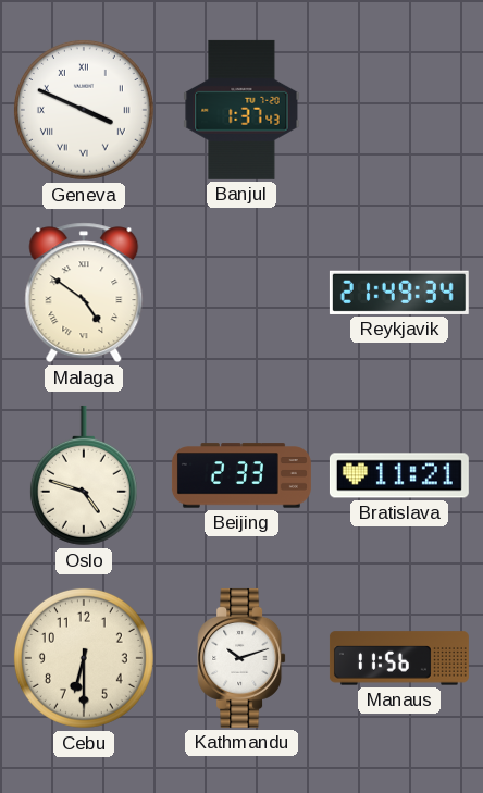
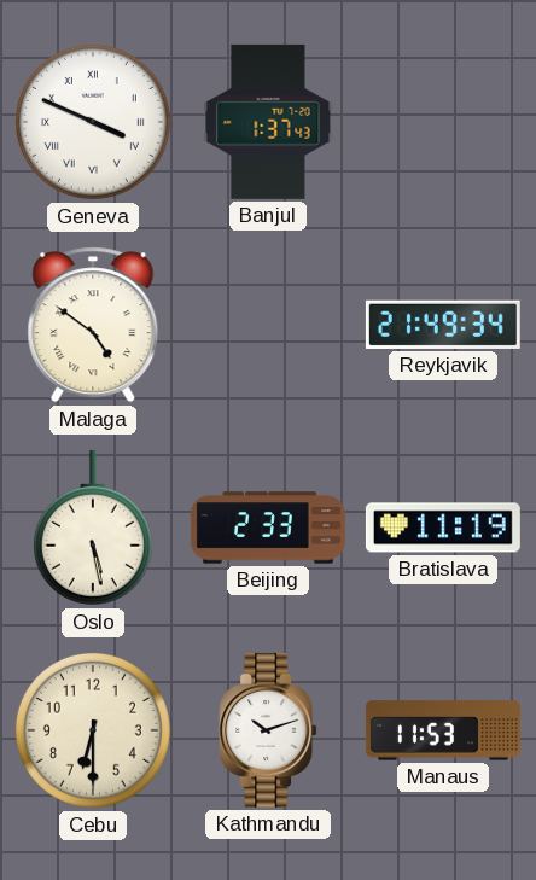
Oslo: 4:48 -> 5:28
Bratislava: 11:21 -> 11:19
Manaus: 11:56 -> 11:53
